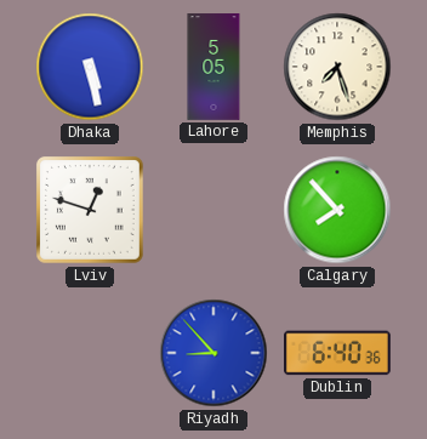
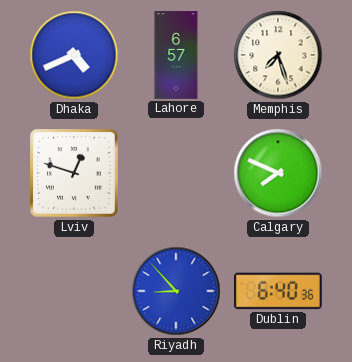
Dhaka: 5:28 -> 4:41
Lahore: 5:05 -> 6:57
Calgary: 7:53 -> 7:49
